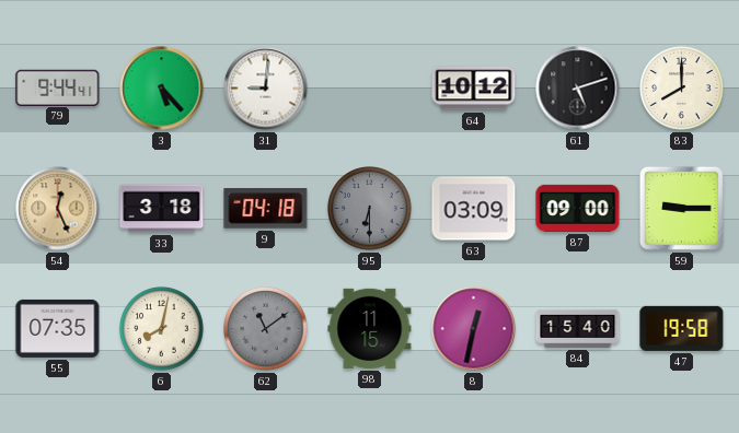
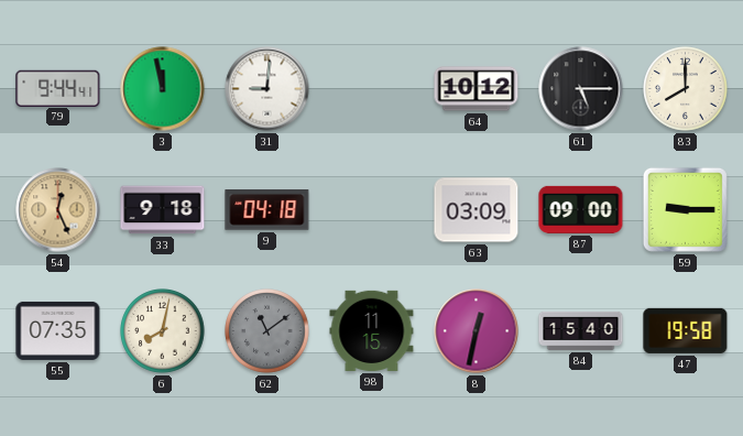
3: 5:23 -> 11:58
61: 5:12 -> 5:15
33: 3:18 -> 9:18
95: 6:30 -> none
